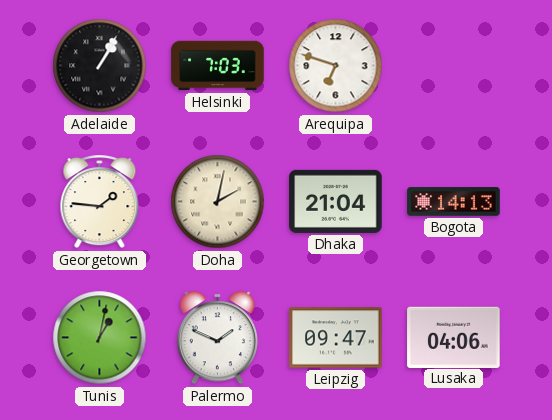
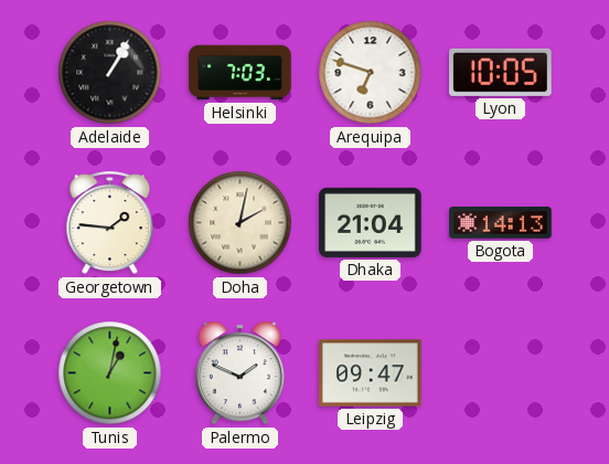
Lyon: none -> 10:05
Lusaka: 04:06 -> none
